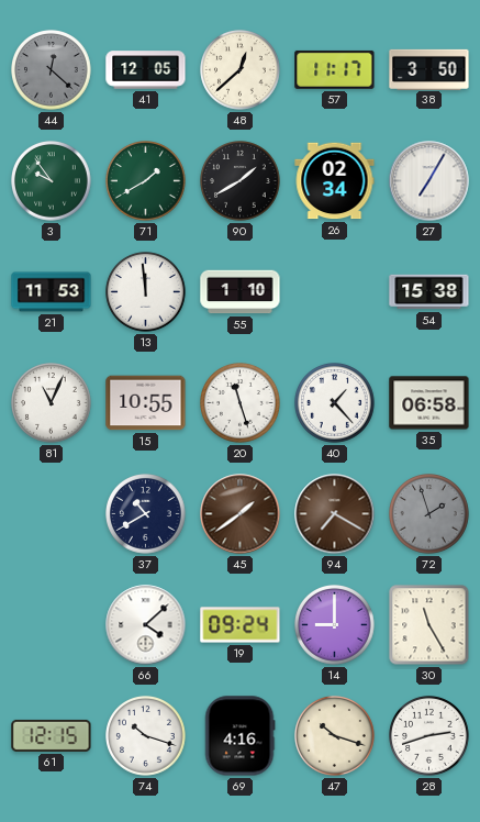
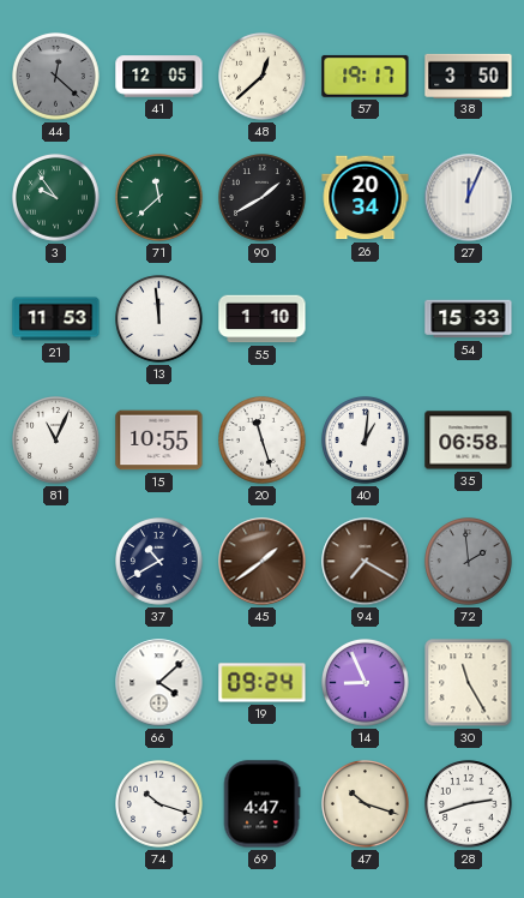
57: 11:17 -> 19:17
71: 1:40 -> 11:38
26: 02:34 -> 20:34
27: 7:05 -> 12:04
54: 15:38 -> 15:33
40: 1:23 -> 1:01
72: 1:57 -> 1:59
14: 9:00 -> 8:56
61: 12:15 -> none
69: 4:16 -> 4:47
